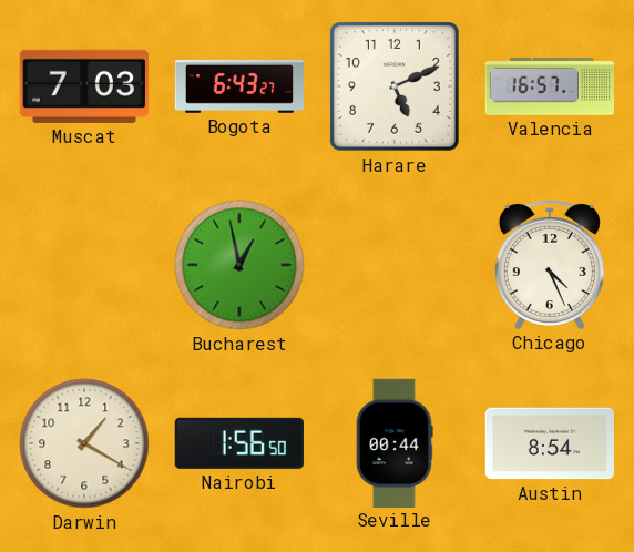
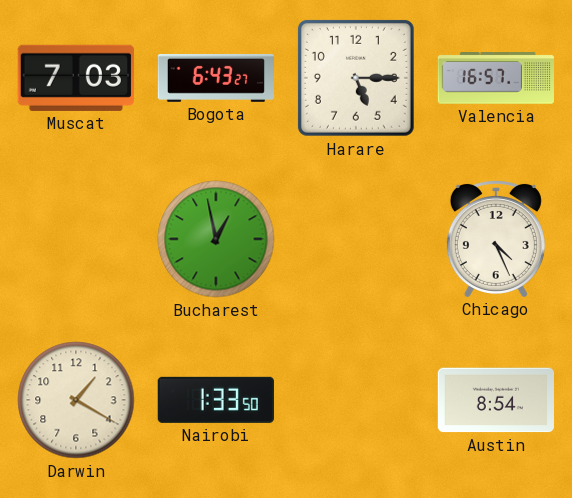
Harare: 5:11 -> 5:15
Nairobi: 1:56 -> 1:33
Seville: 00:44 -> none
